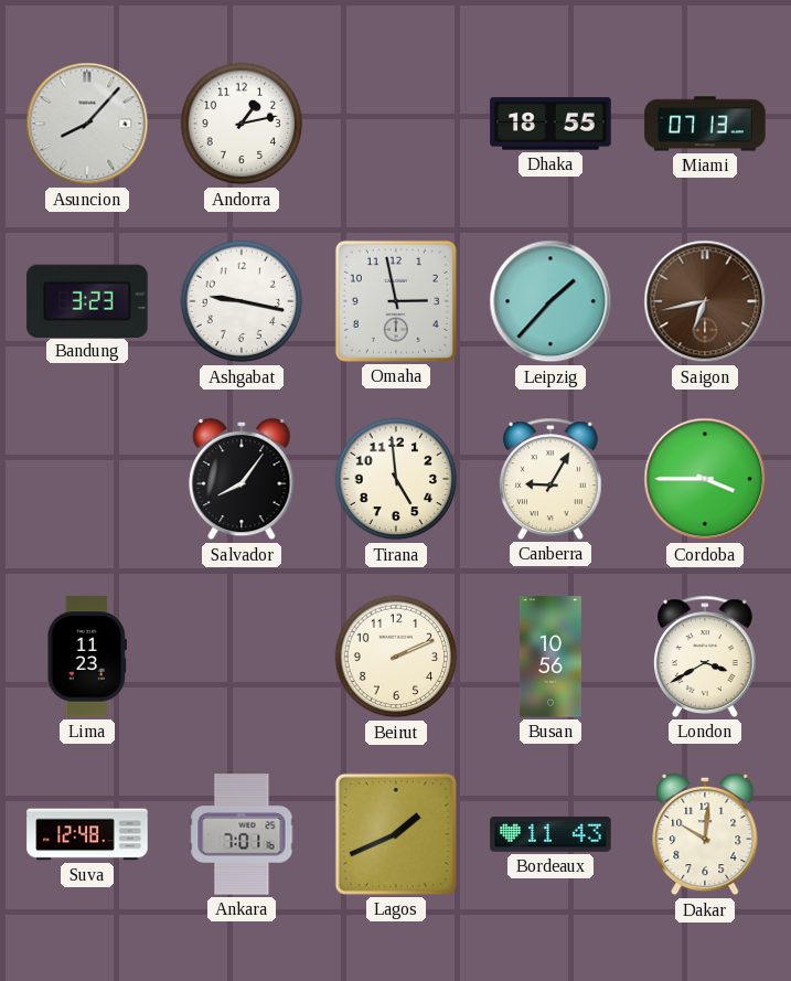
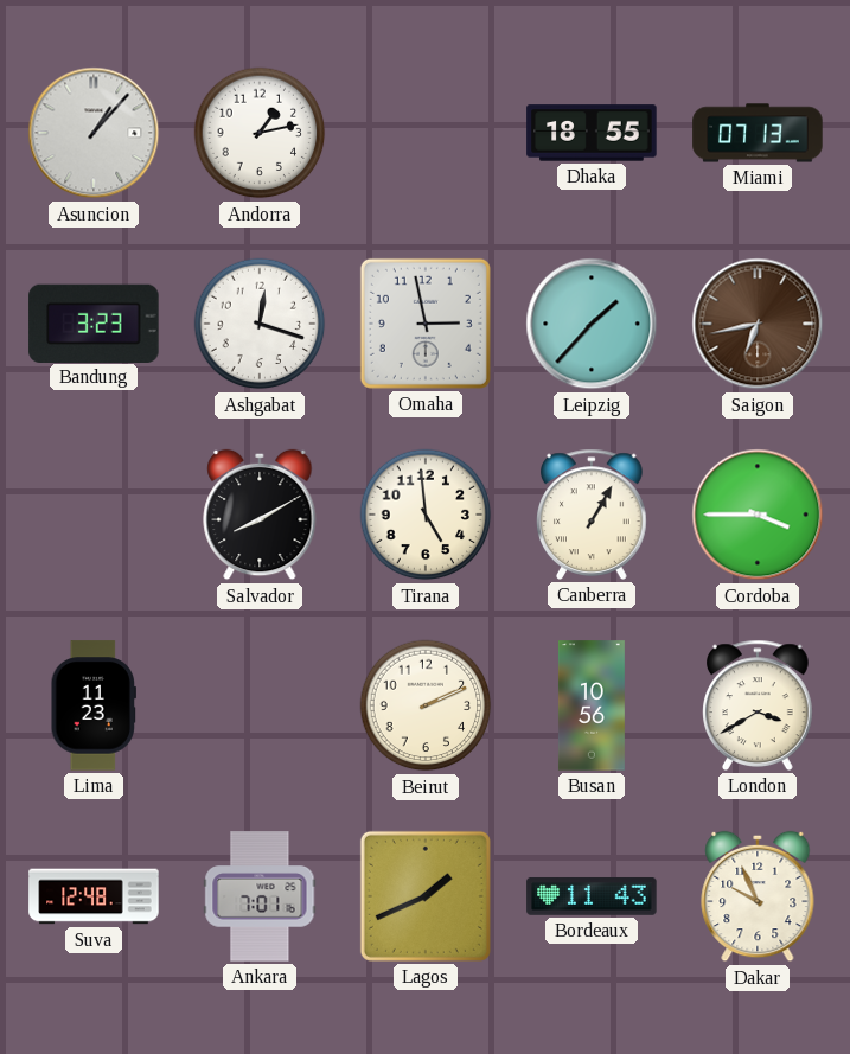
Asuncion: 8:07 -> 1:07
Ashgabat: 9:17 -> 12:18
Salvador: 8:06 -> 8:10
Canberra: 9:05 -> 1:05
Dakar: 10:01 -> 9:56
